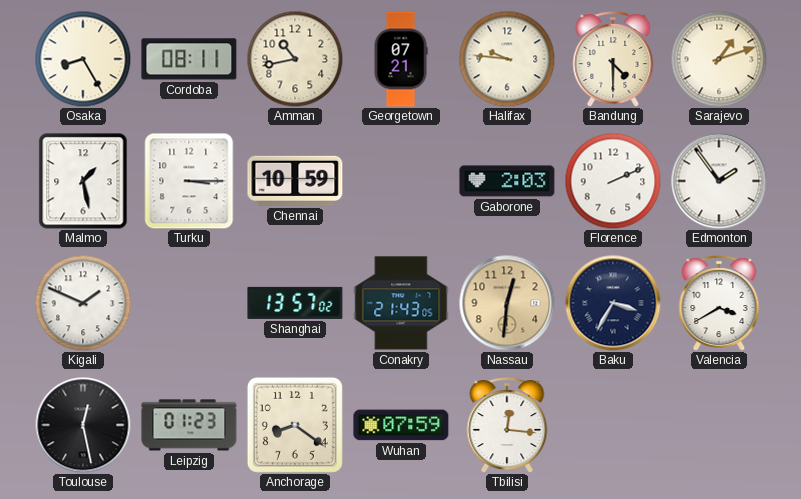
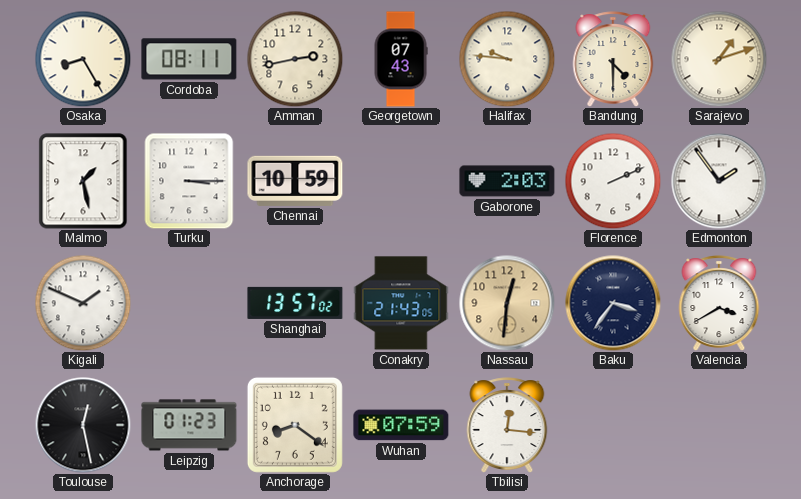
Amman: 10:43 -> 2:43
Georgetown: 07:21 -> 07:43
Baku: 3:35 -> 3:36
